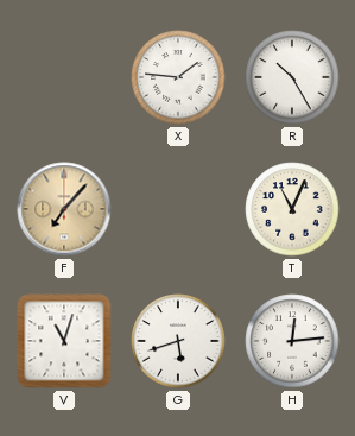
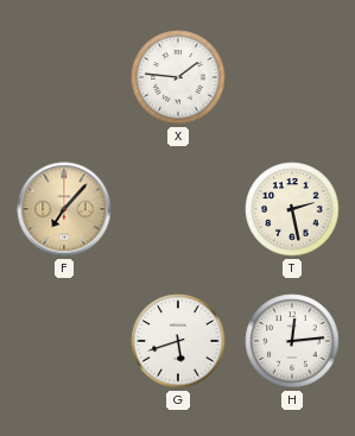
R: 10:25 -> none
T: 11:04 -> 2:28
V: 11:03 -> none
